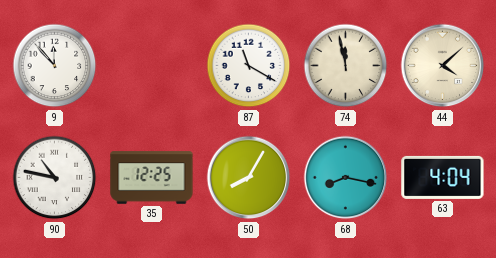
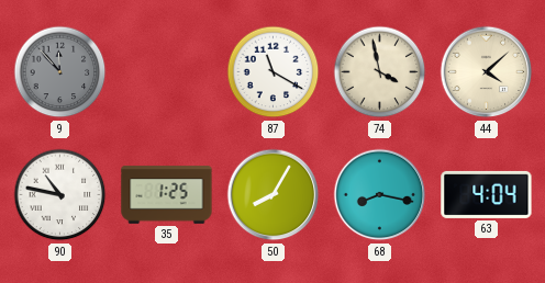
9 dial: white -> grey
74: 11:58 -> 3:58
35: 12:25 -> 1:25
